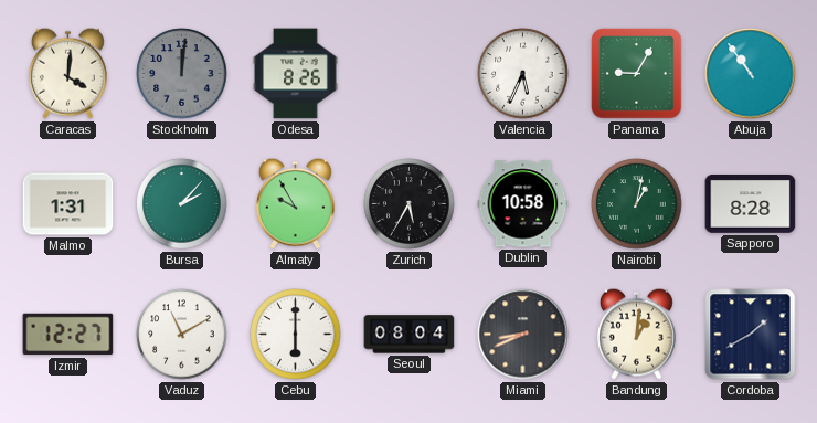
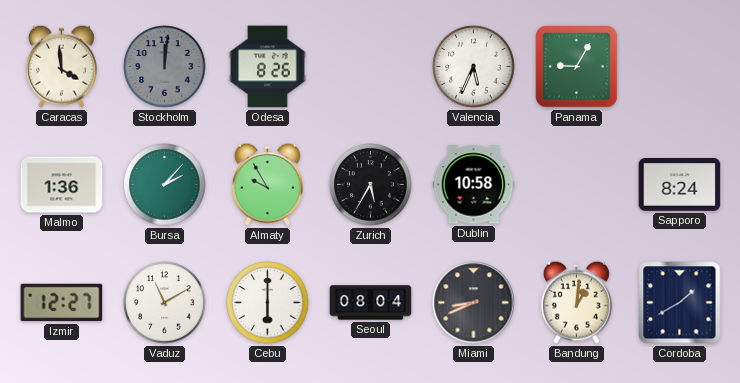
Caracas: 4:01 -> 3:59
Abuja: 10:54 -> none
Malmo: 1:31 -> 1:36
Nairobi: 1:02 -> none
Sapporo: 8:28 -> 8:24
